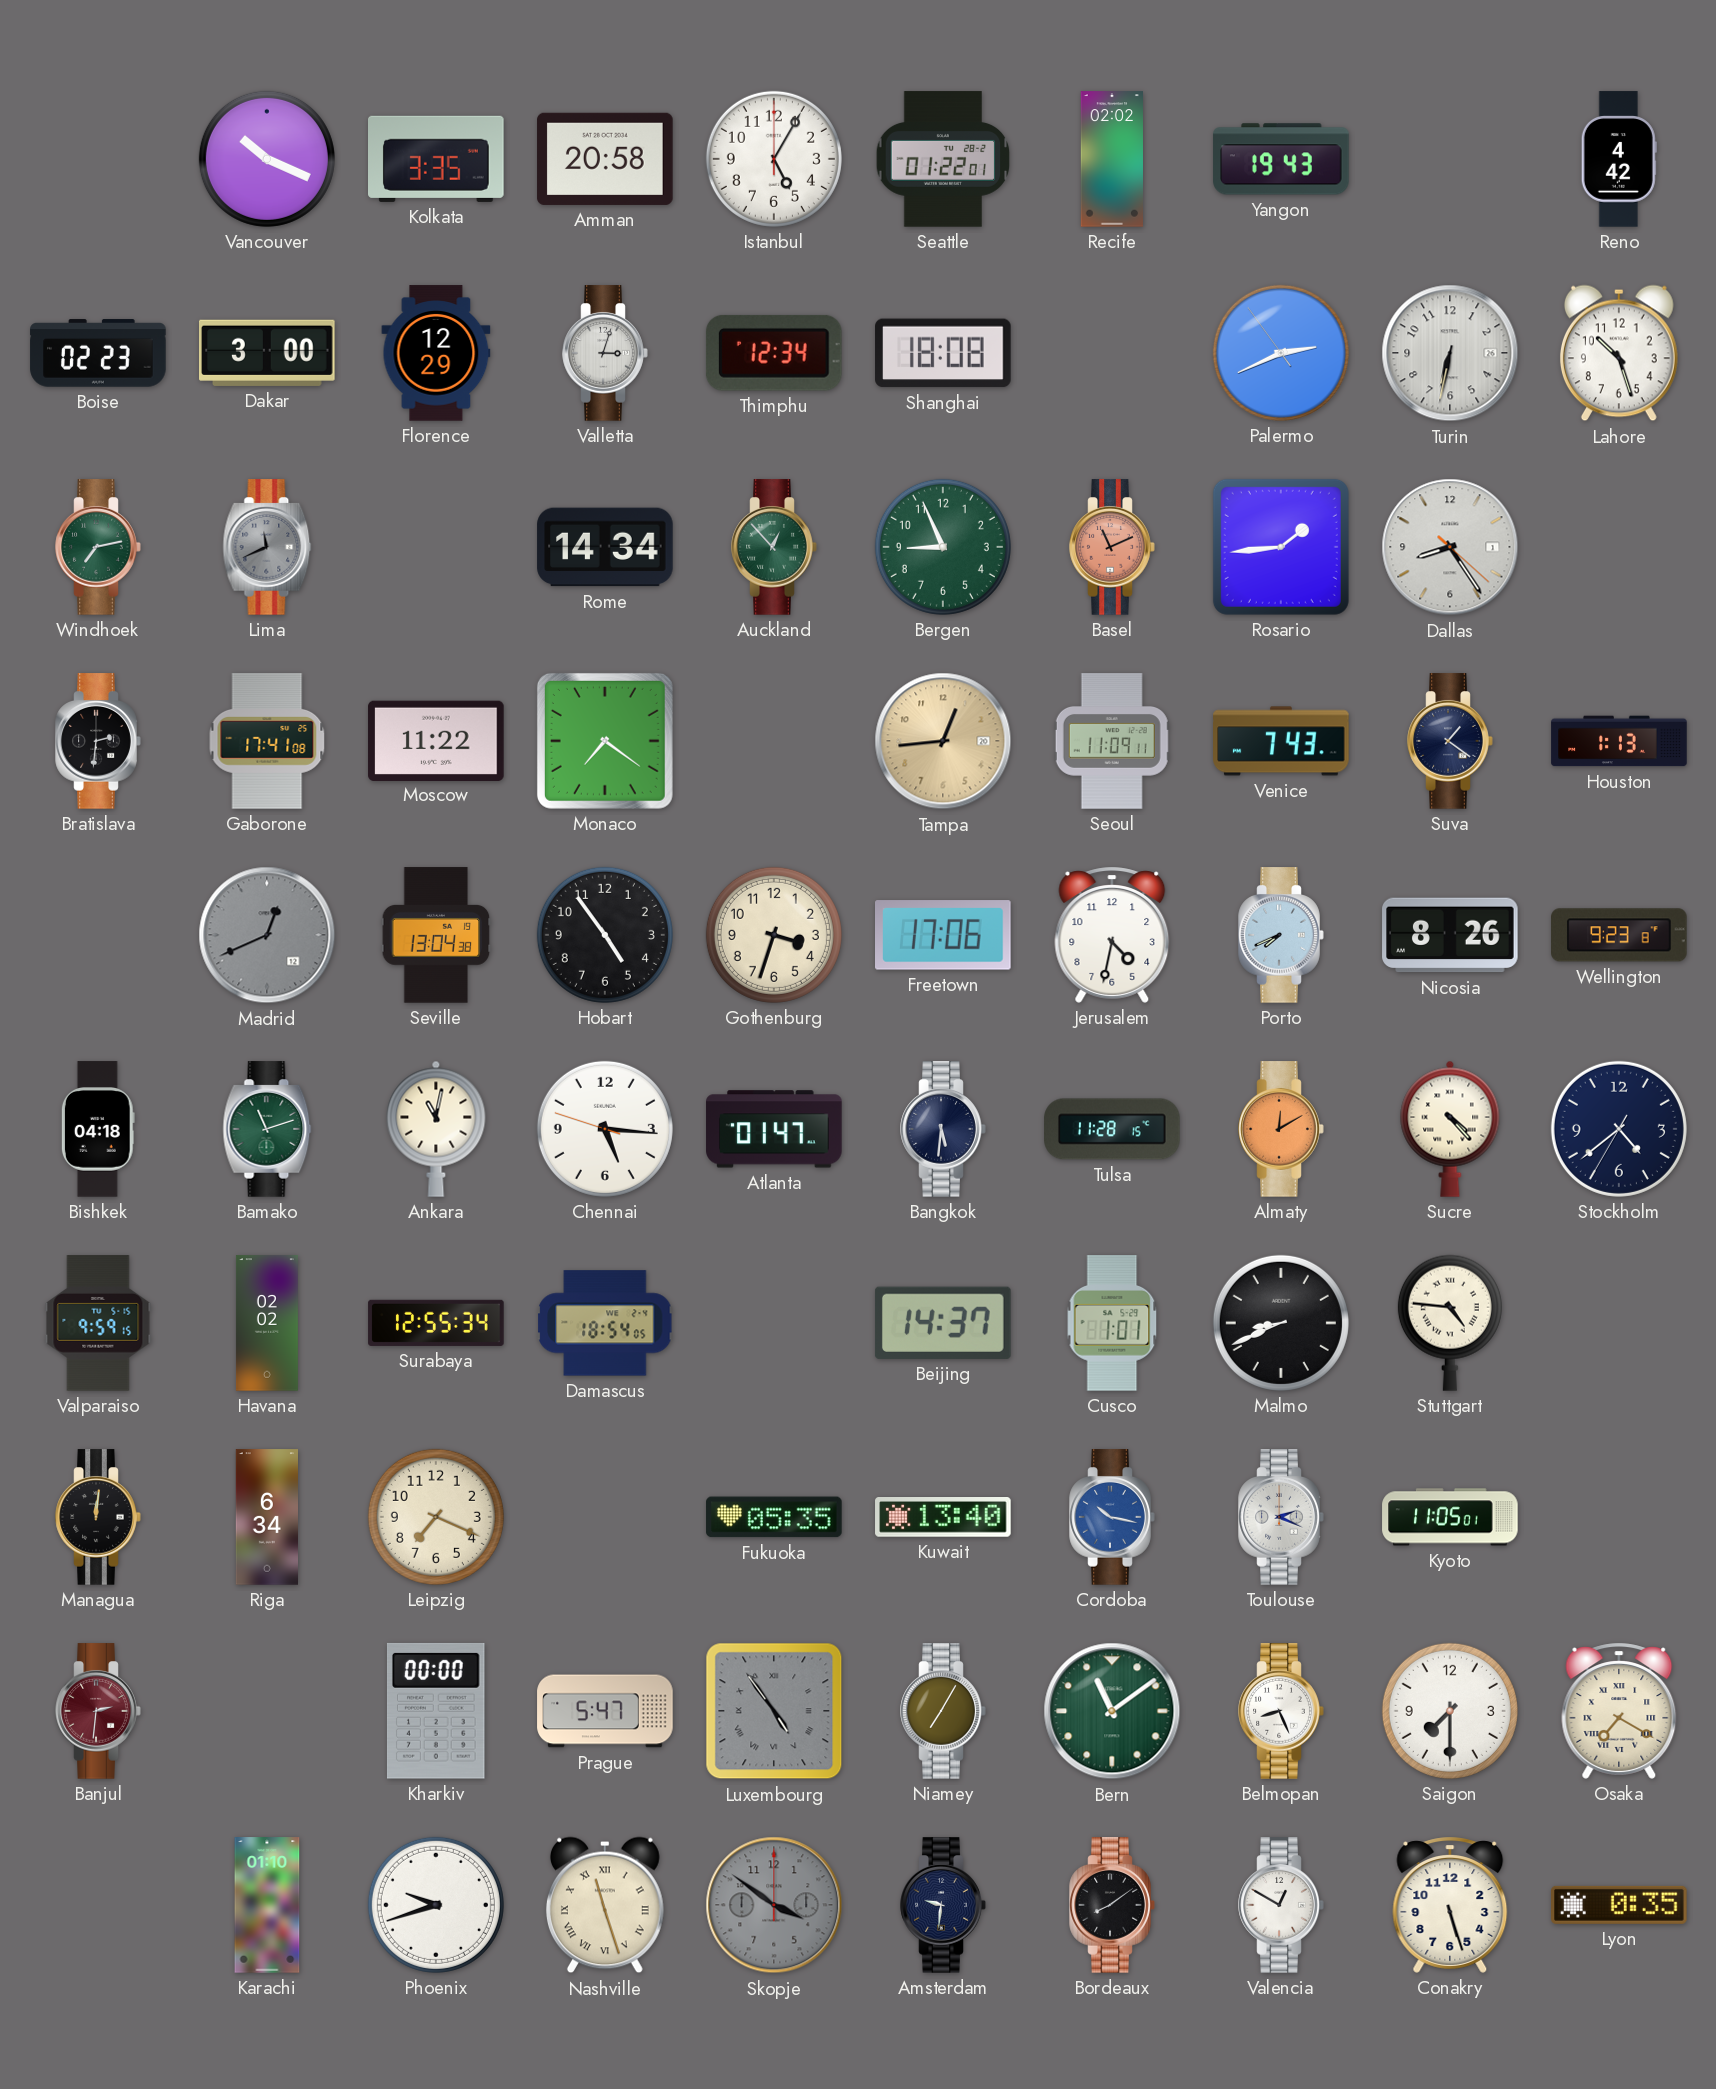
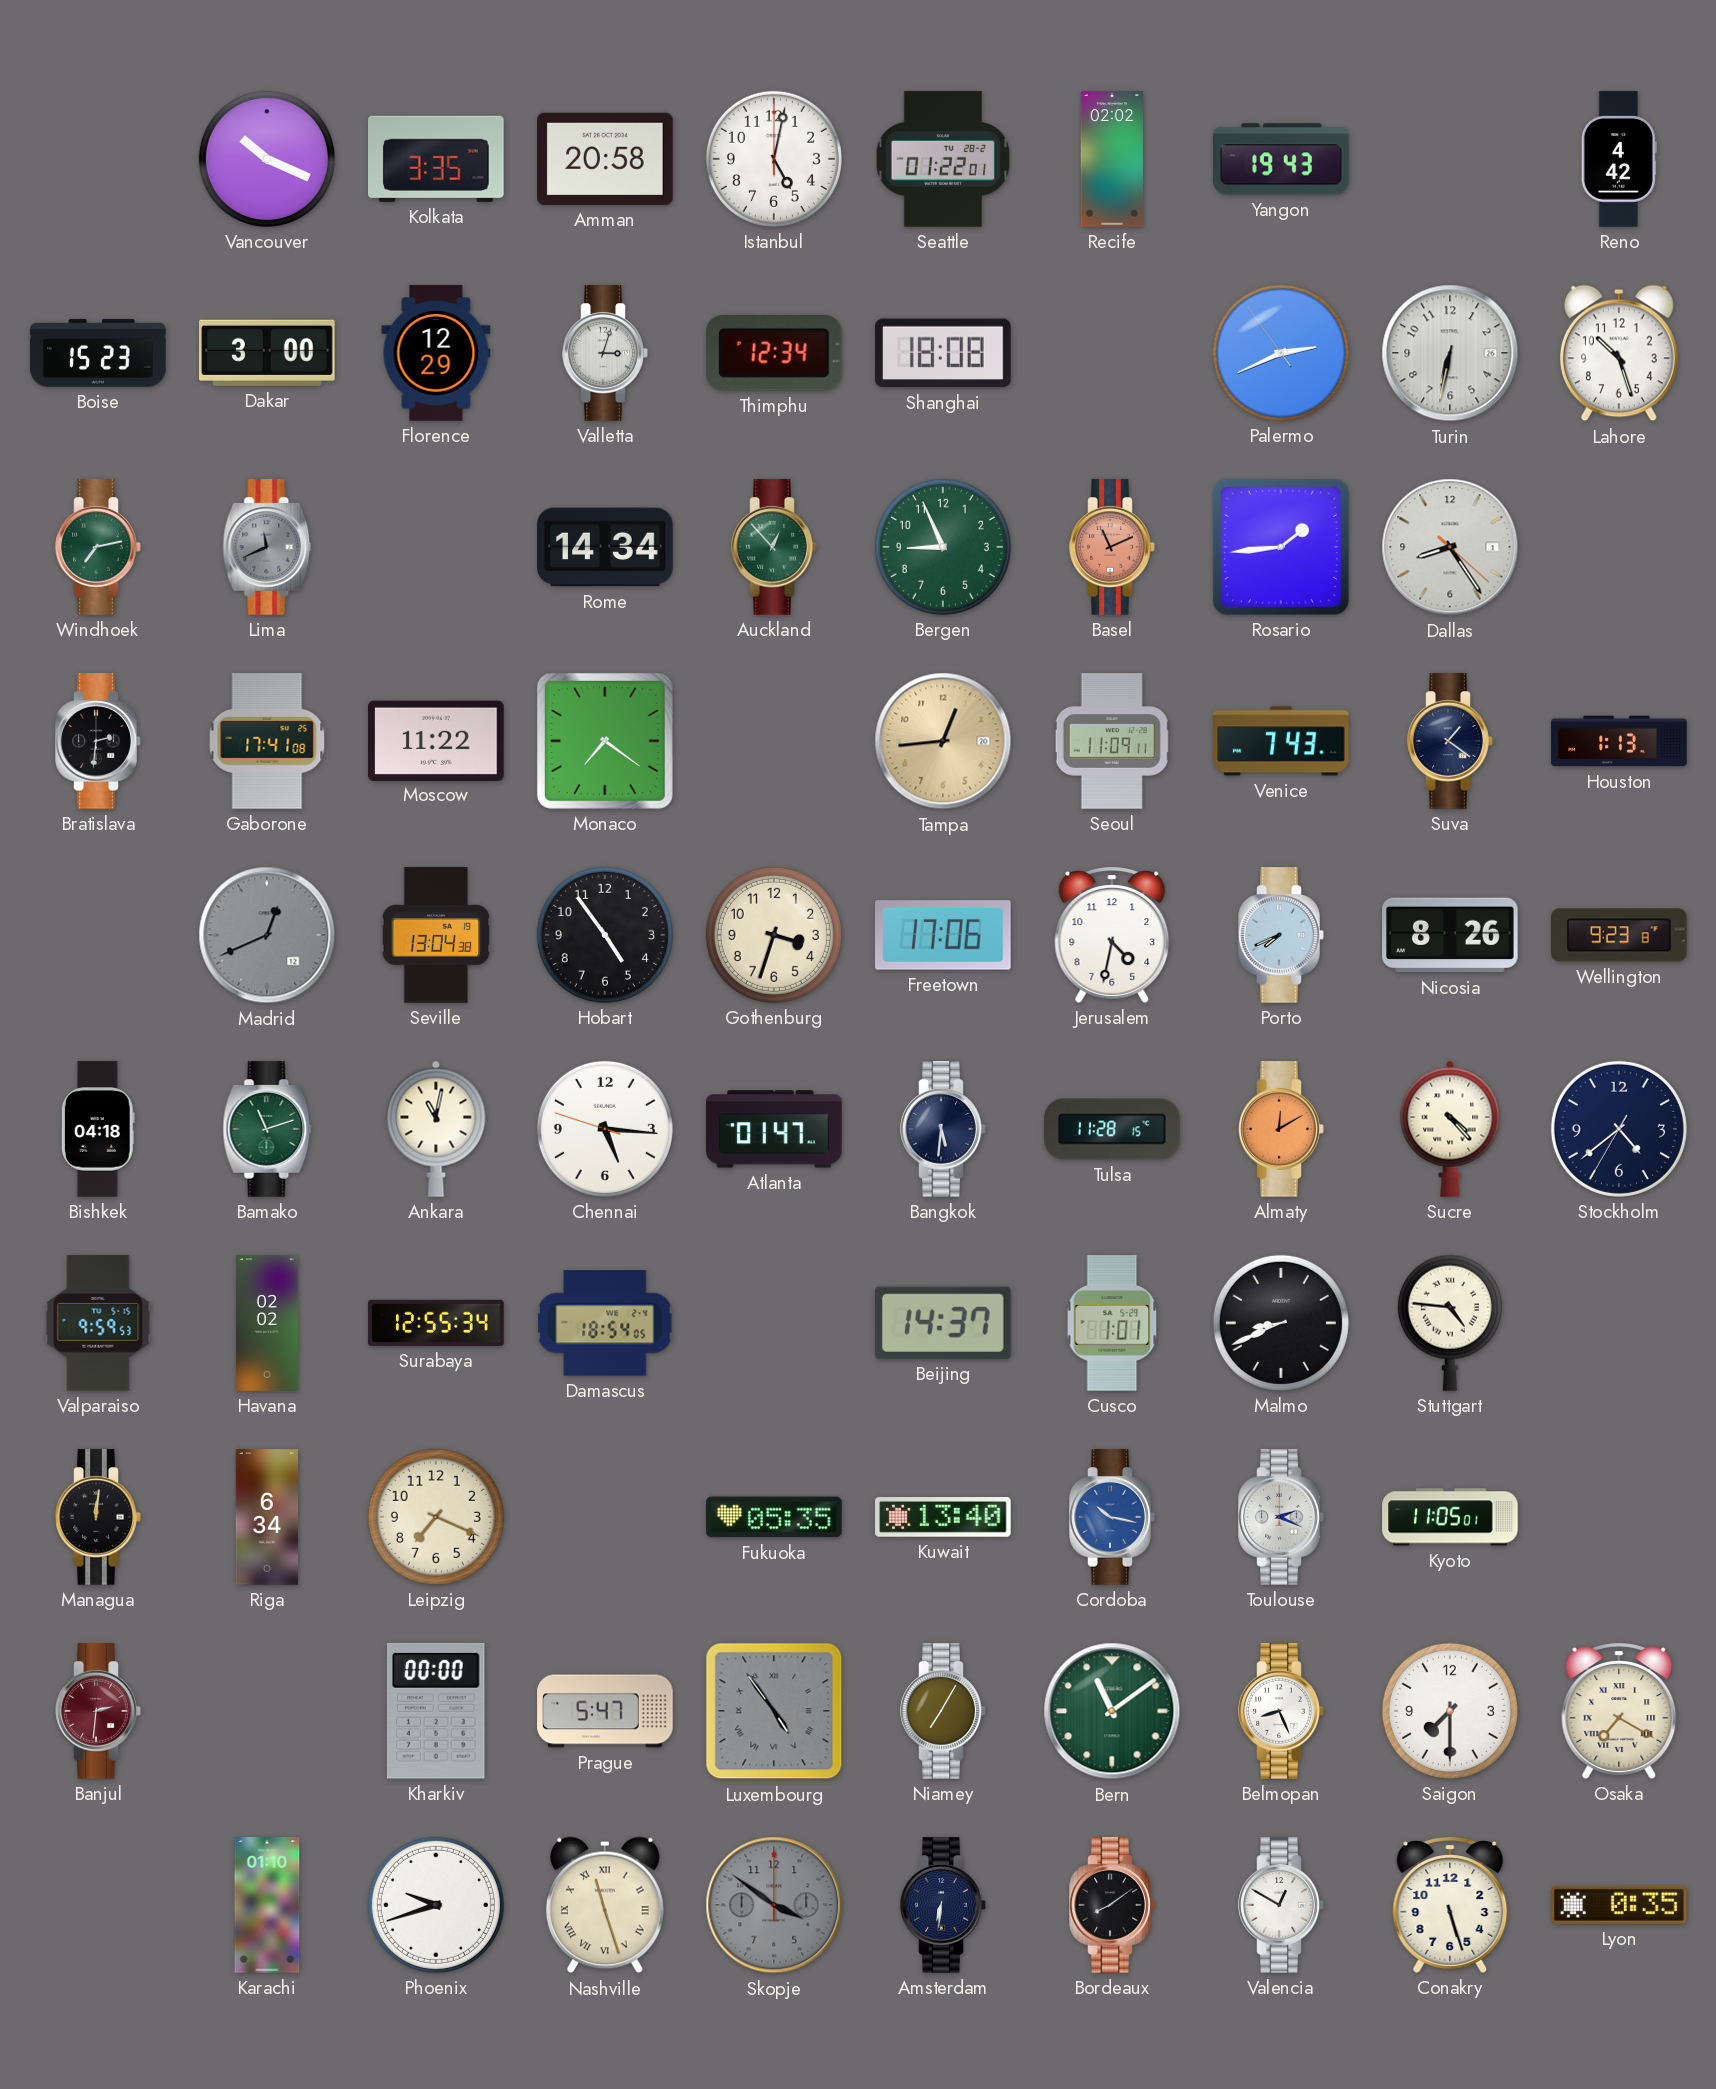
Istanbul: 5:05 -> 5:02
Boise: 02:23 -> 15:23
Valparaiso: 9:59:15 -> 9:59:53
Amsterdam: 9:31 -> 6:31
